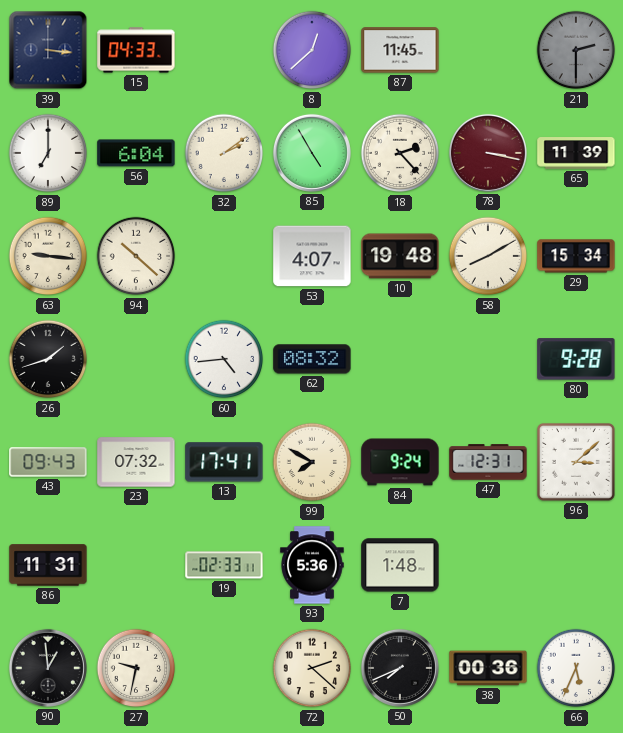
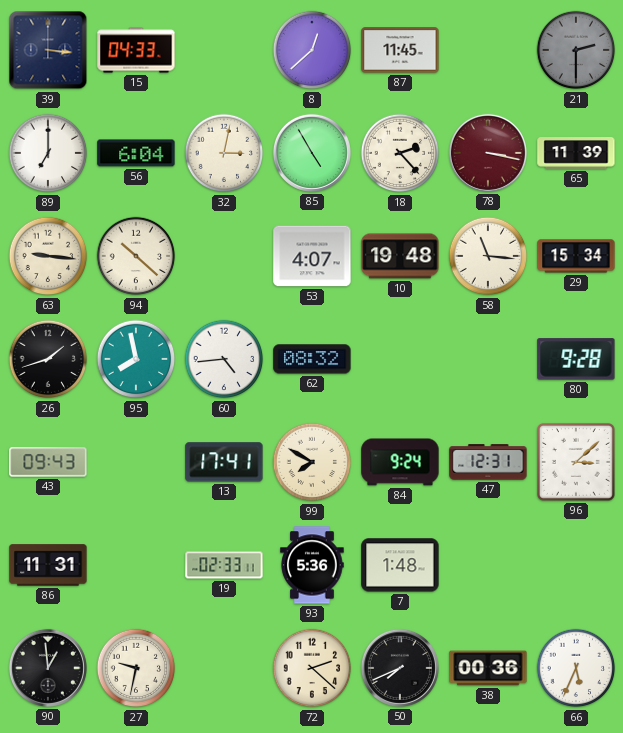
32: 2:09 -> 3:02
58: 8:10 -> 11:16
95: none -> 7:58
23: 07:32 -> none
